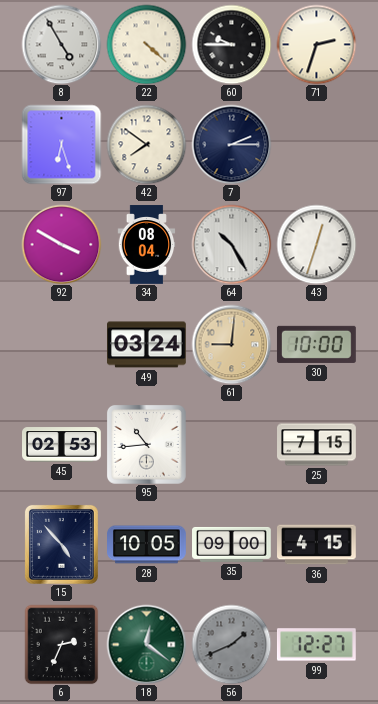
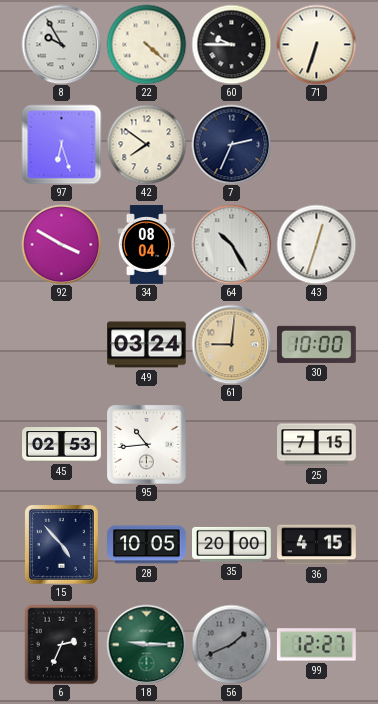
8: 4:55 -> 9:55
71: 2:33 -> 6:33
7: 2:15 -> 2:34
35: 09:00 -> 20:00
18: 12:21 -> 9:15
